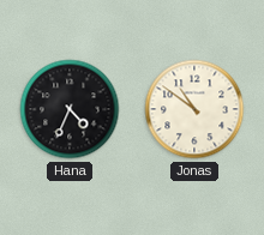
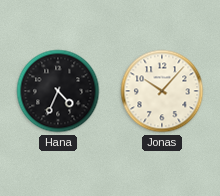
Jonas: 10:51 -> 10:07
